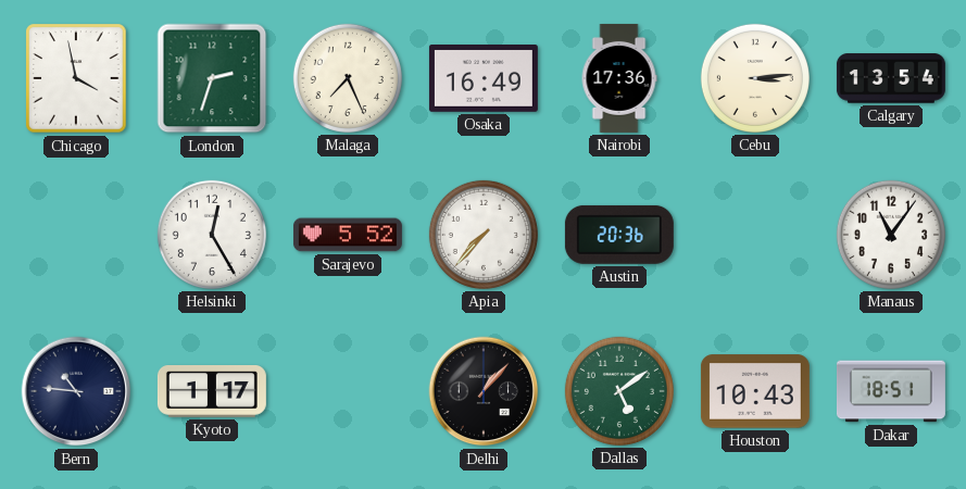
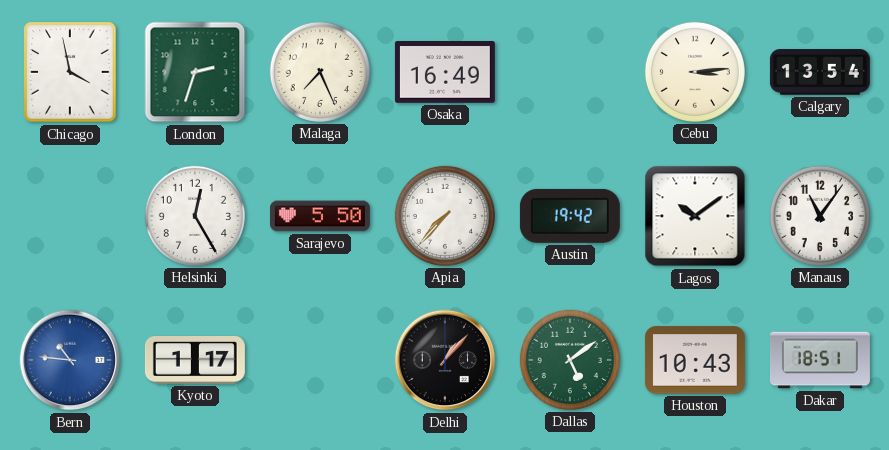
Nairobi: 17:36 -> none
Sarajevo: 5:52 -> 5:50
Austin: 20:36 -> 19:42
Lagos: none -> 10:09
Bern dial: navy -> blue
